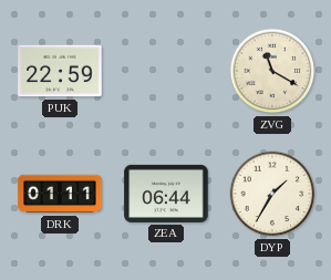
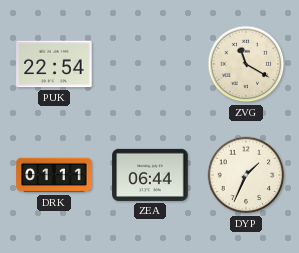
PUK: 22:59 -> 22:54
DYP: 1:35 -> 1:34
